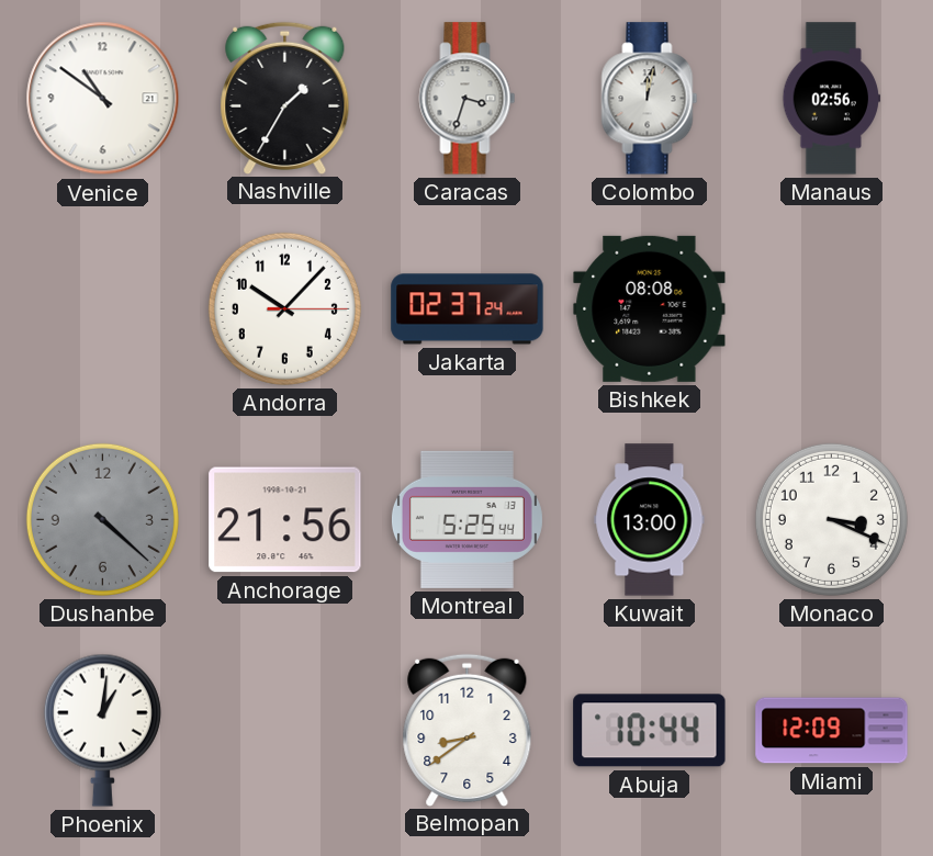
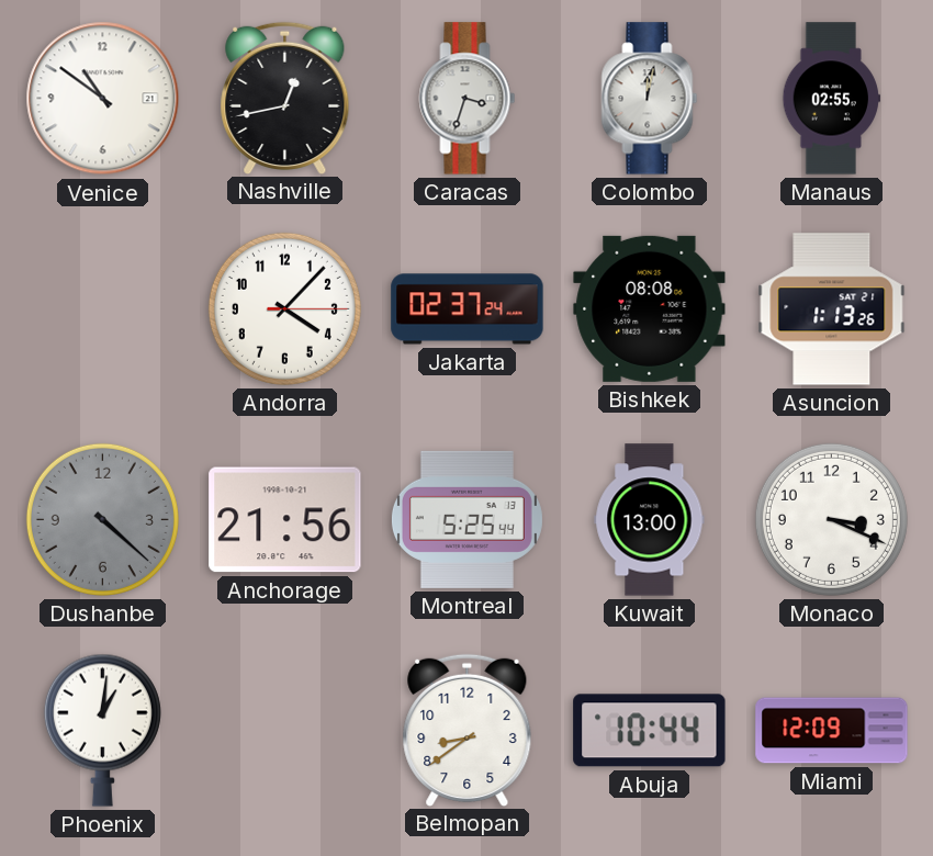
Nashville: 1:35 -> 12:43
Manaus: 02:56 -> 02:55
Andorra: 10:07 -> 4:07
Asuncion: none -> 1:13
